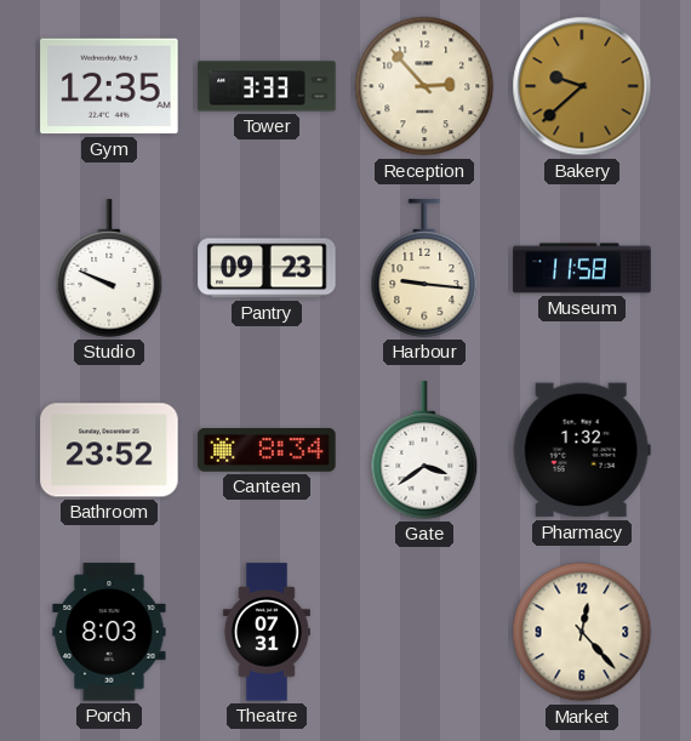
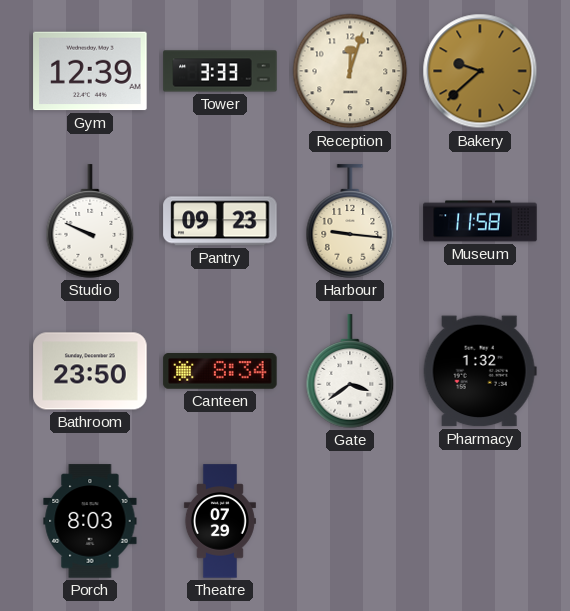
Gym: 12:35 -> 12:39
Reception: 2:53 -> 12:03
Bathroom: 23:52 -> 23:50
Theatre: 07:31 -> 07:29
Market: 12:23 -> none
